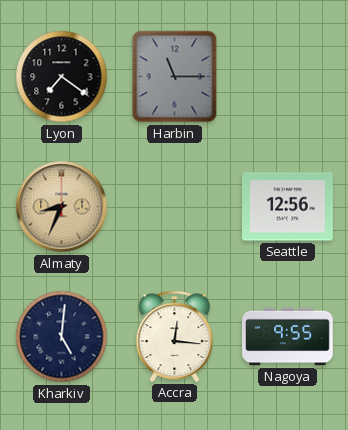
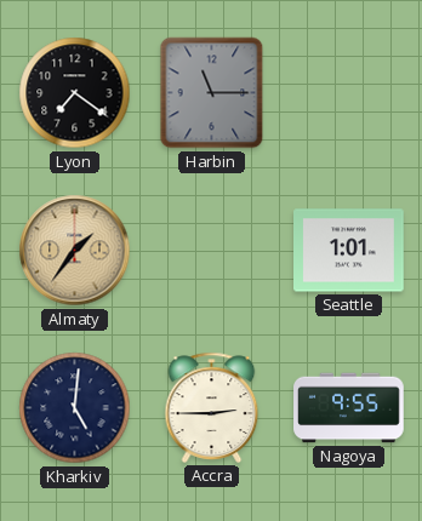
Almaty: 8:34 -> 1:36
Seattle: 12:56 -> 1:01
Accra: 12:16 -> 2:45
